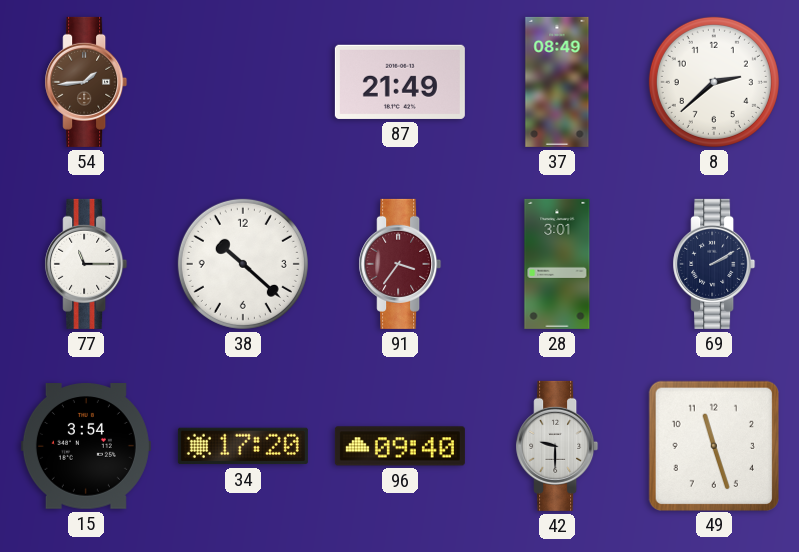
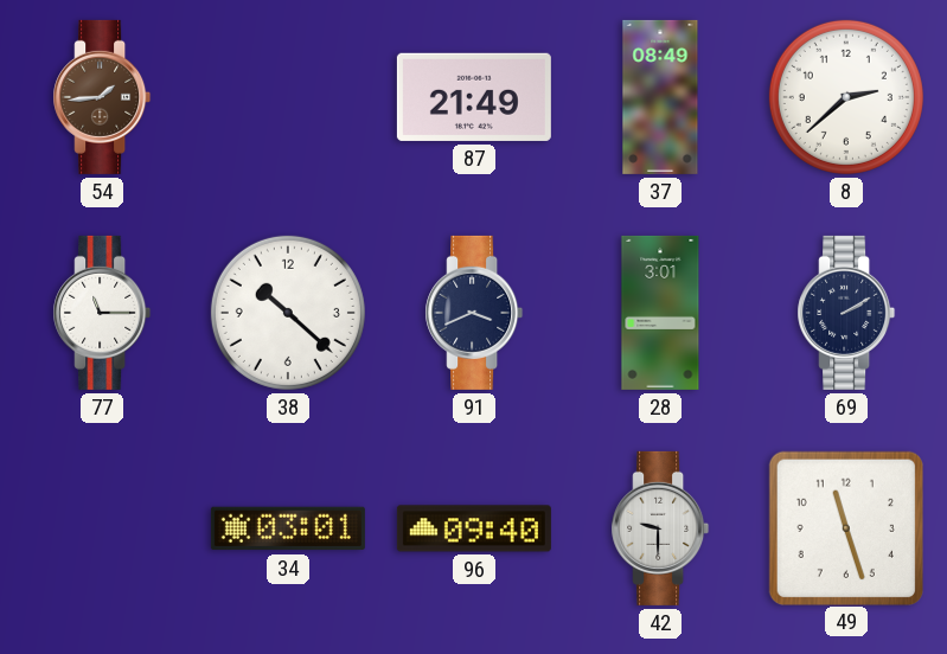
91: 3:36 -> 3:41
91 dial: burgundy -> navy
15: 3:54 -> none
34: 17:20 -> 03:01
